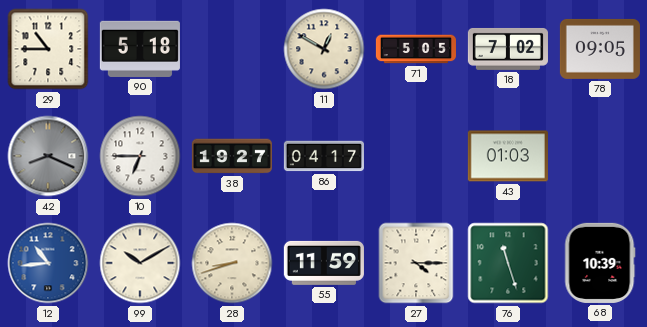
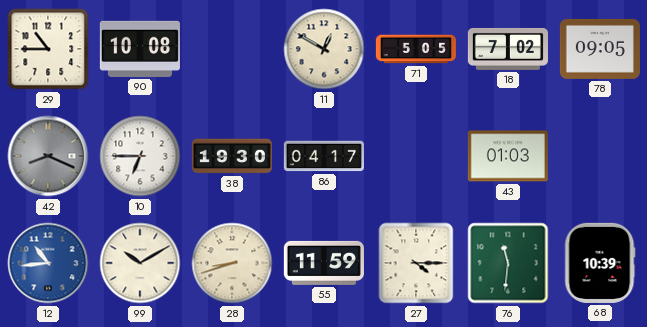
90: 5:18 -> 10:08
38: 19:27 -> 19:30
76: 11:27 -> 11:31
